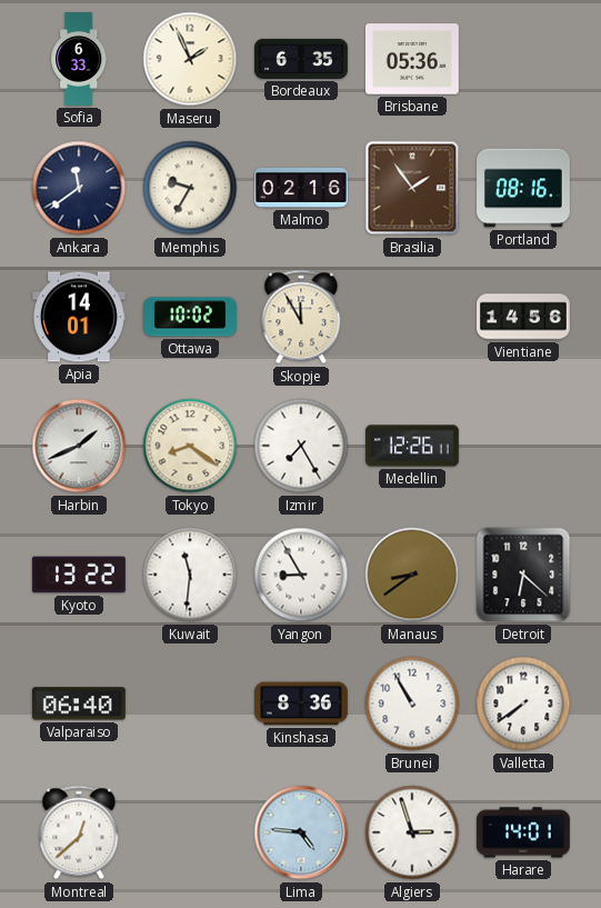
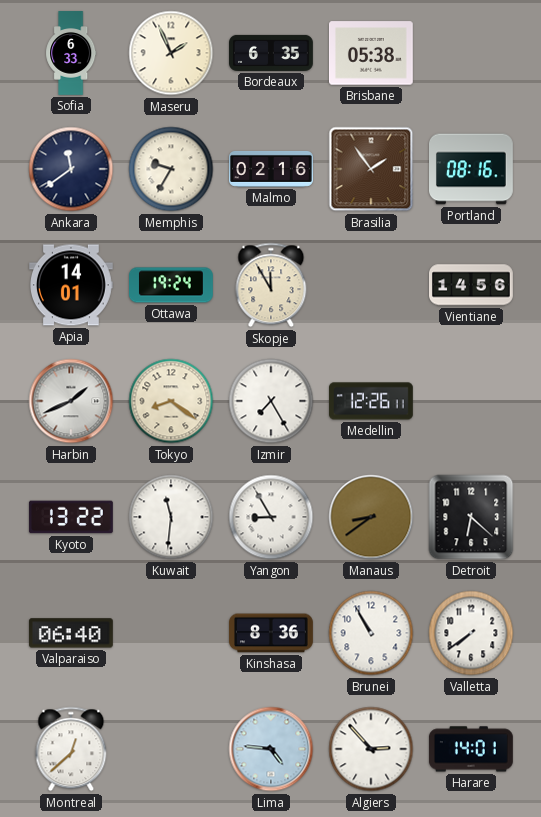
Brisbane: 05:36 -> 05:38
Ottawa: 10:02 -> 19:24
Algiers: 2:57 -> 2:53
